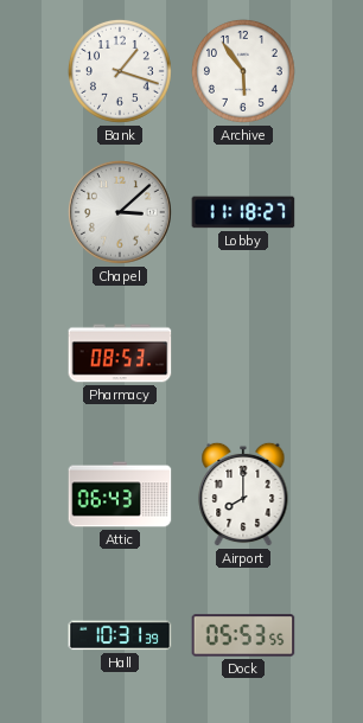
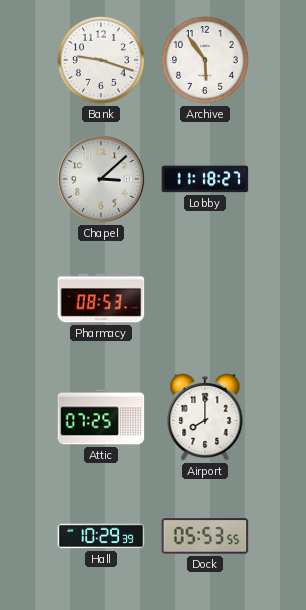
Bank: 1:18 -> 9:18
Attic: 06:43 -> 07:25
Hall: 10:31 -> 10:29
